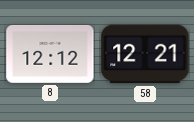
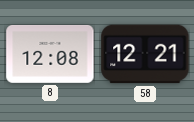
8: 12:12 -> 12:08
